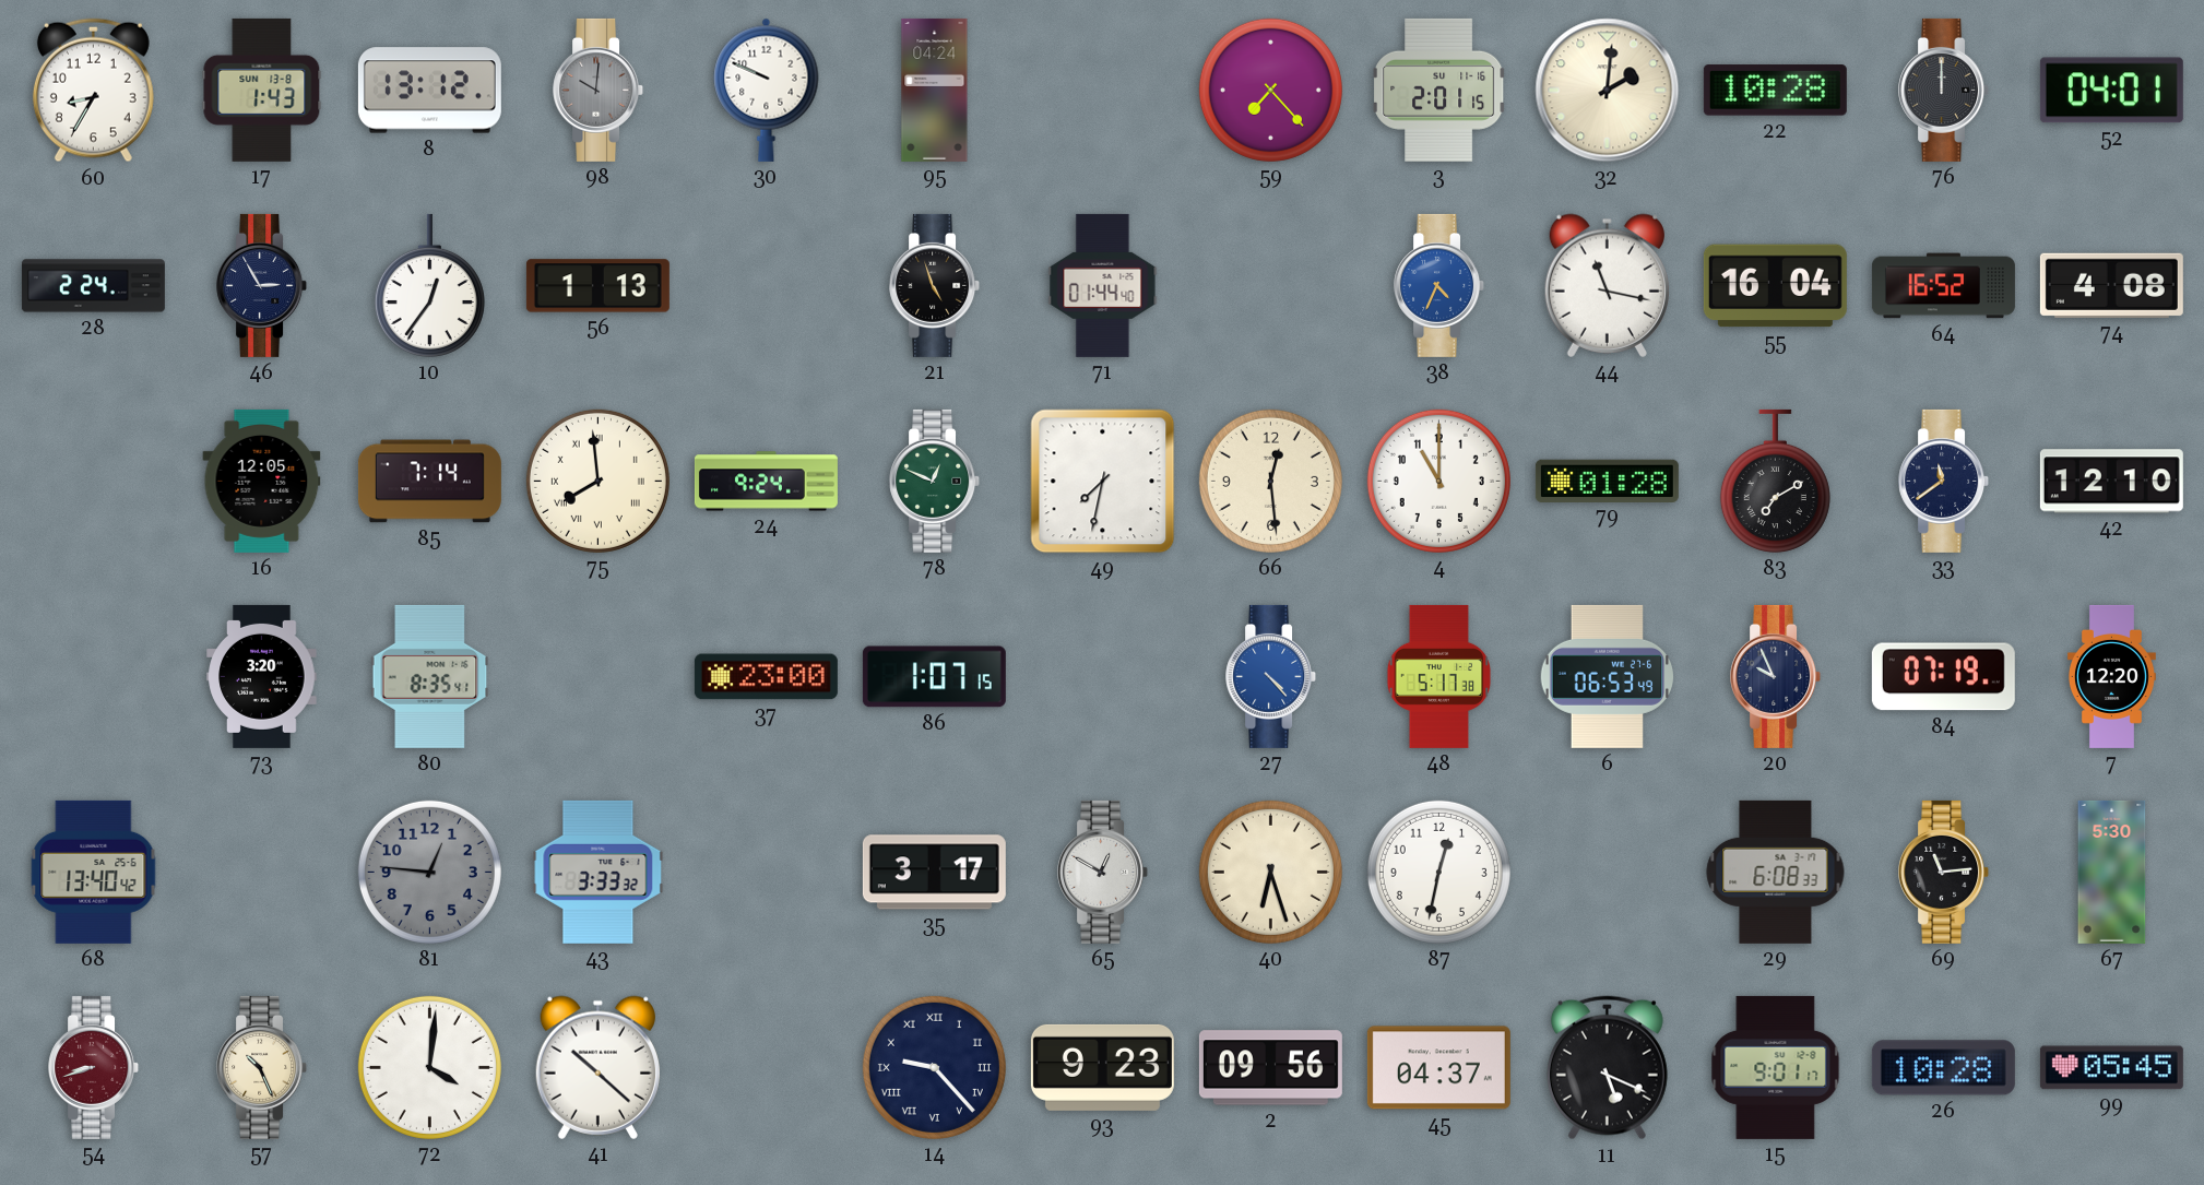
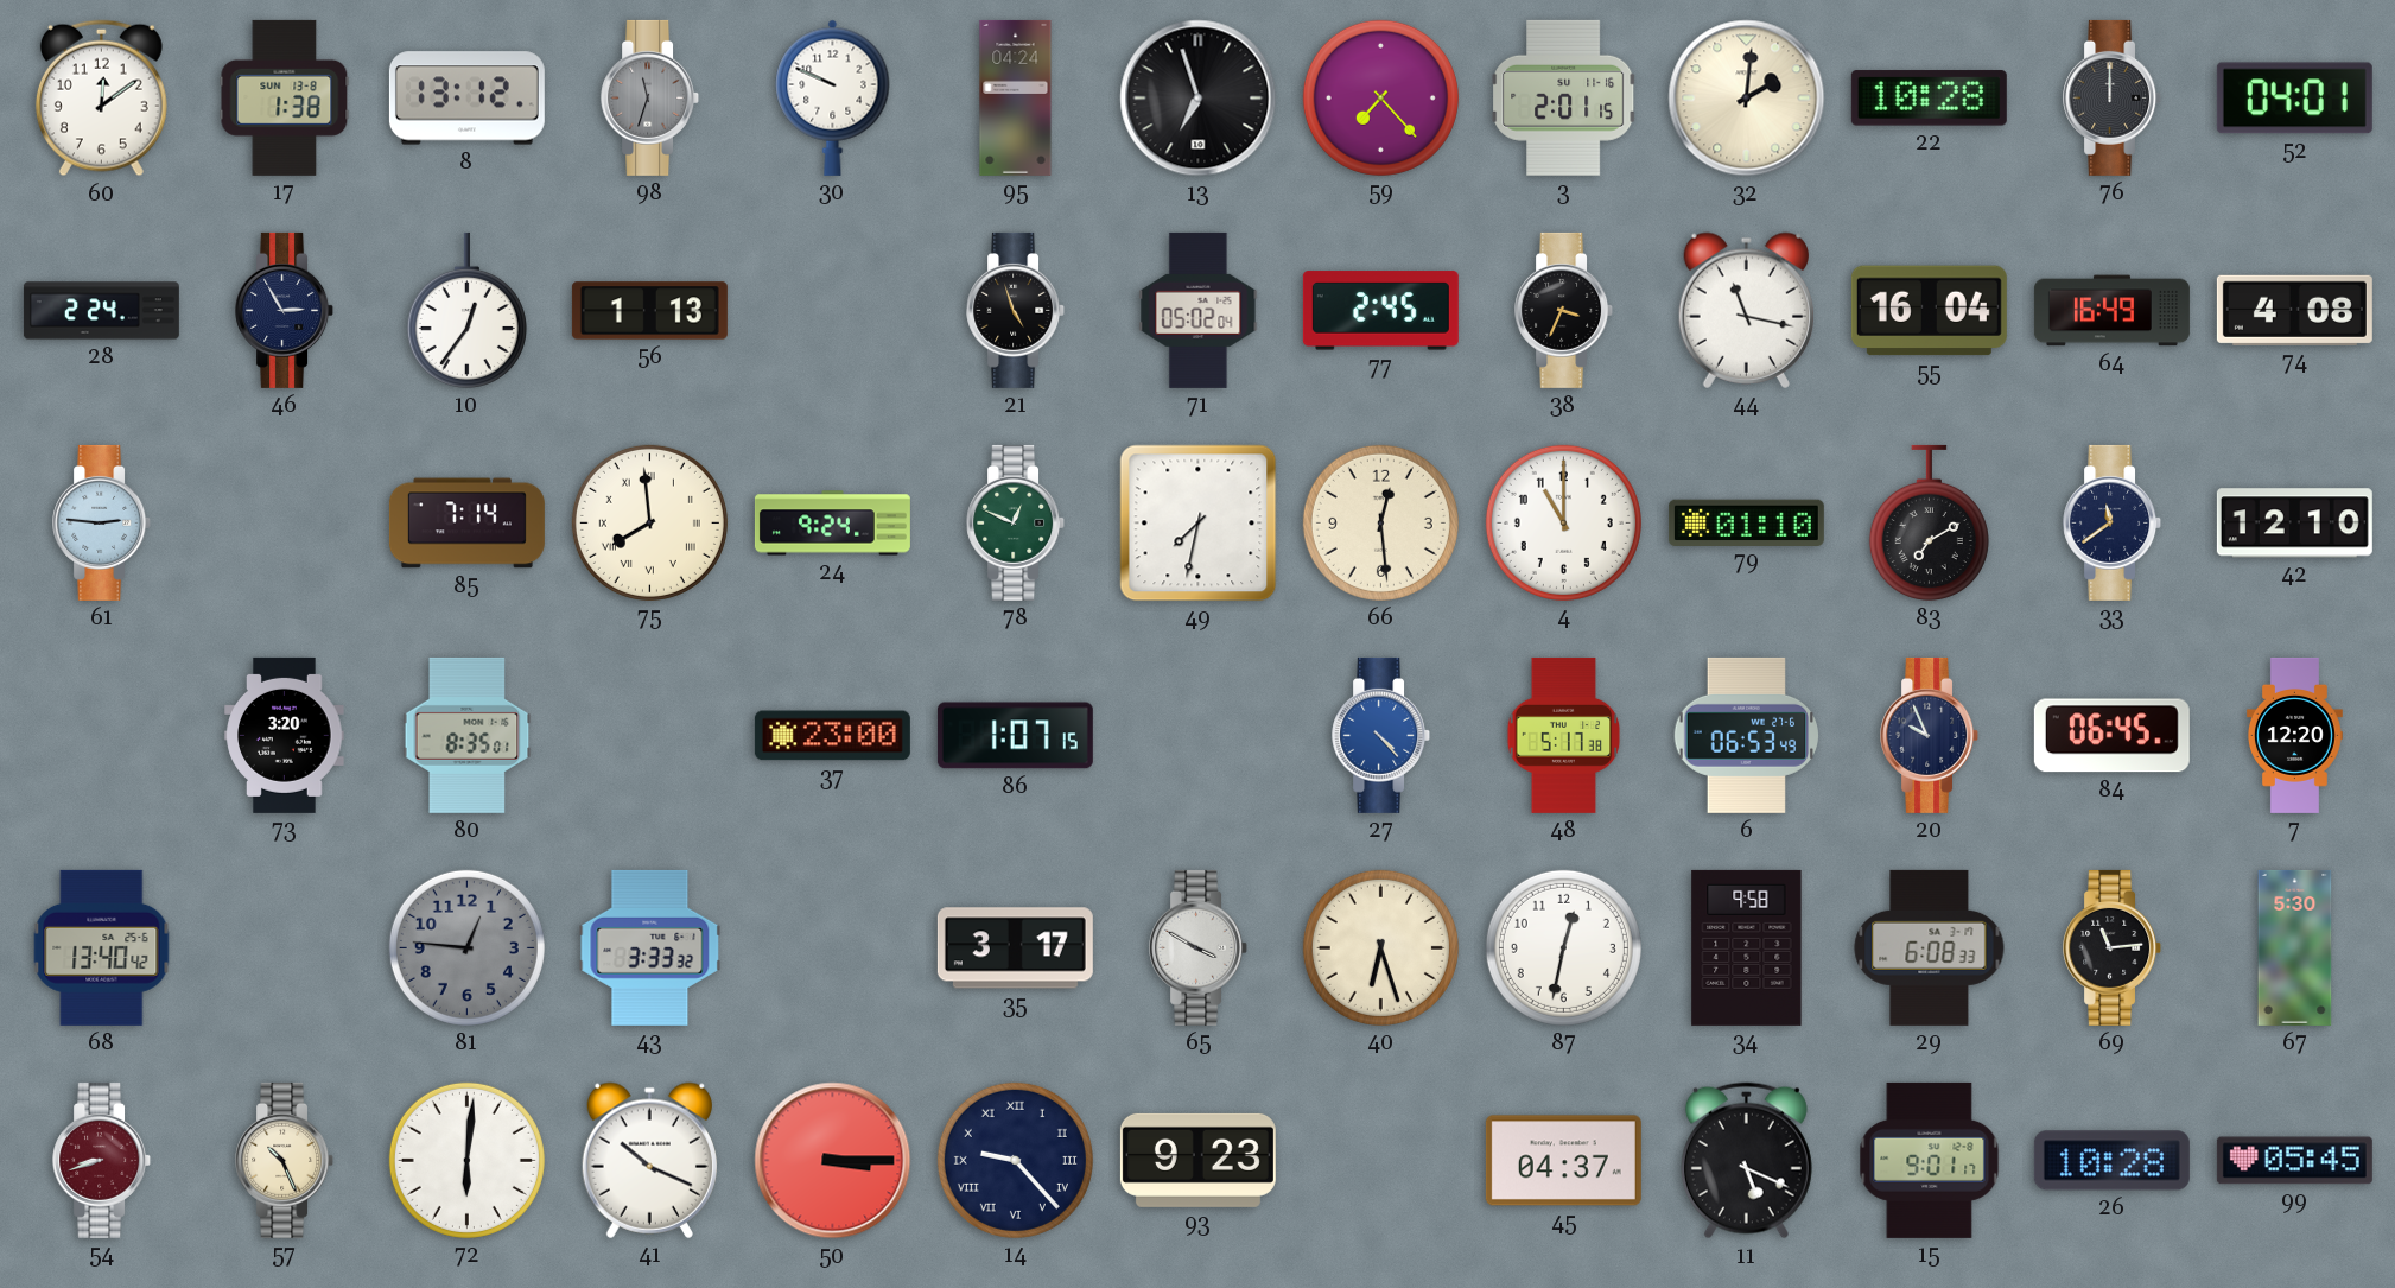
60: 8:35 -> 12:09
17: 1:43 -> 1:38
98: 10:01 -> 11:33
13: none -> 6:57
71: 01:44 -> 05:02
77: none -> 2:45
38: 4:34 -> 3:34
38 dial: blue -> black
64: 16:52 -> 16:49
61: none -> 2:46
16: 12:05 -> none
79: 01:28 -> 01:10
80: 8:35:41 -> 8:35:01
84: 07:19 -> 06:45
65: 12:50 -> 3:50
34: none -> 9:58
72: 4:01 -> 6:01
41: 10:22 -> 10:19
50: none -> 3:15
2: 09:56 -> none
